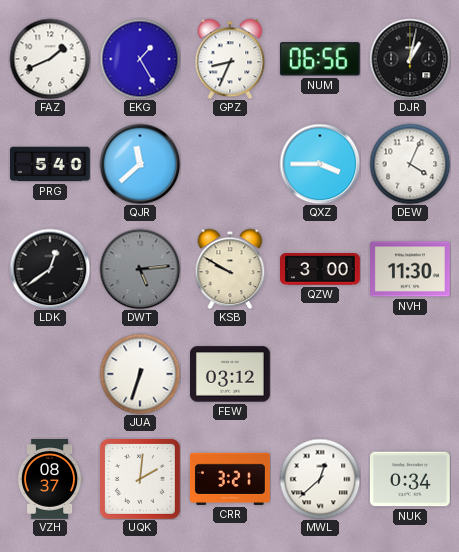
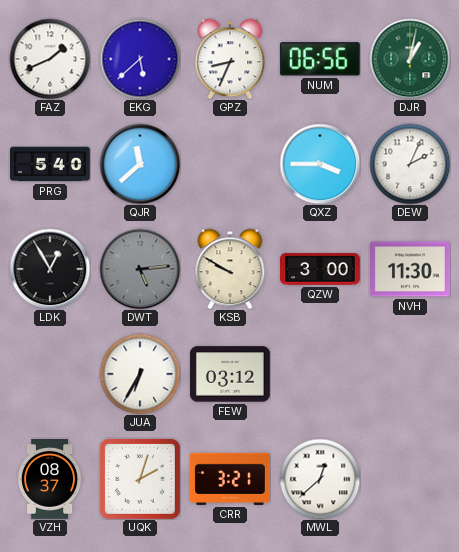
EKG: 1:25 -> 5:38
DJR dial: black -> green
DEW: 4:04 -> 2:04
LDK: 12:39 -> 12:55
JUA: 6:33 -> 6:35
UQK: 2:01 -> 2:03
NUK: 0:34 -> none
